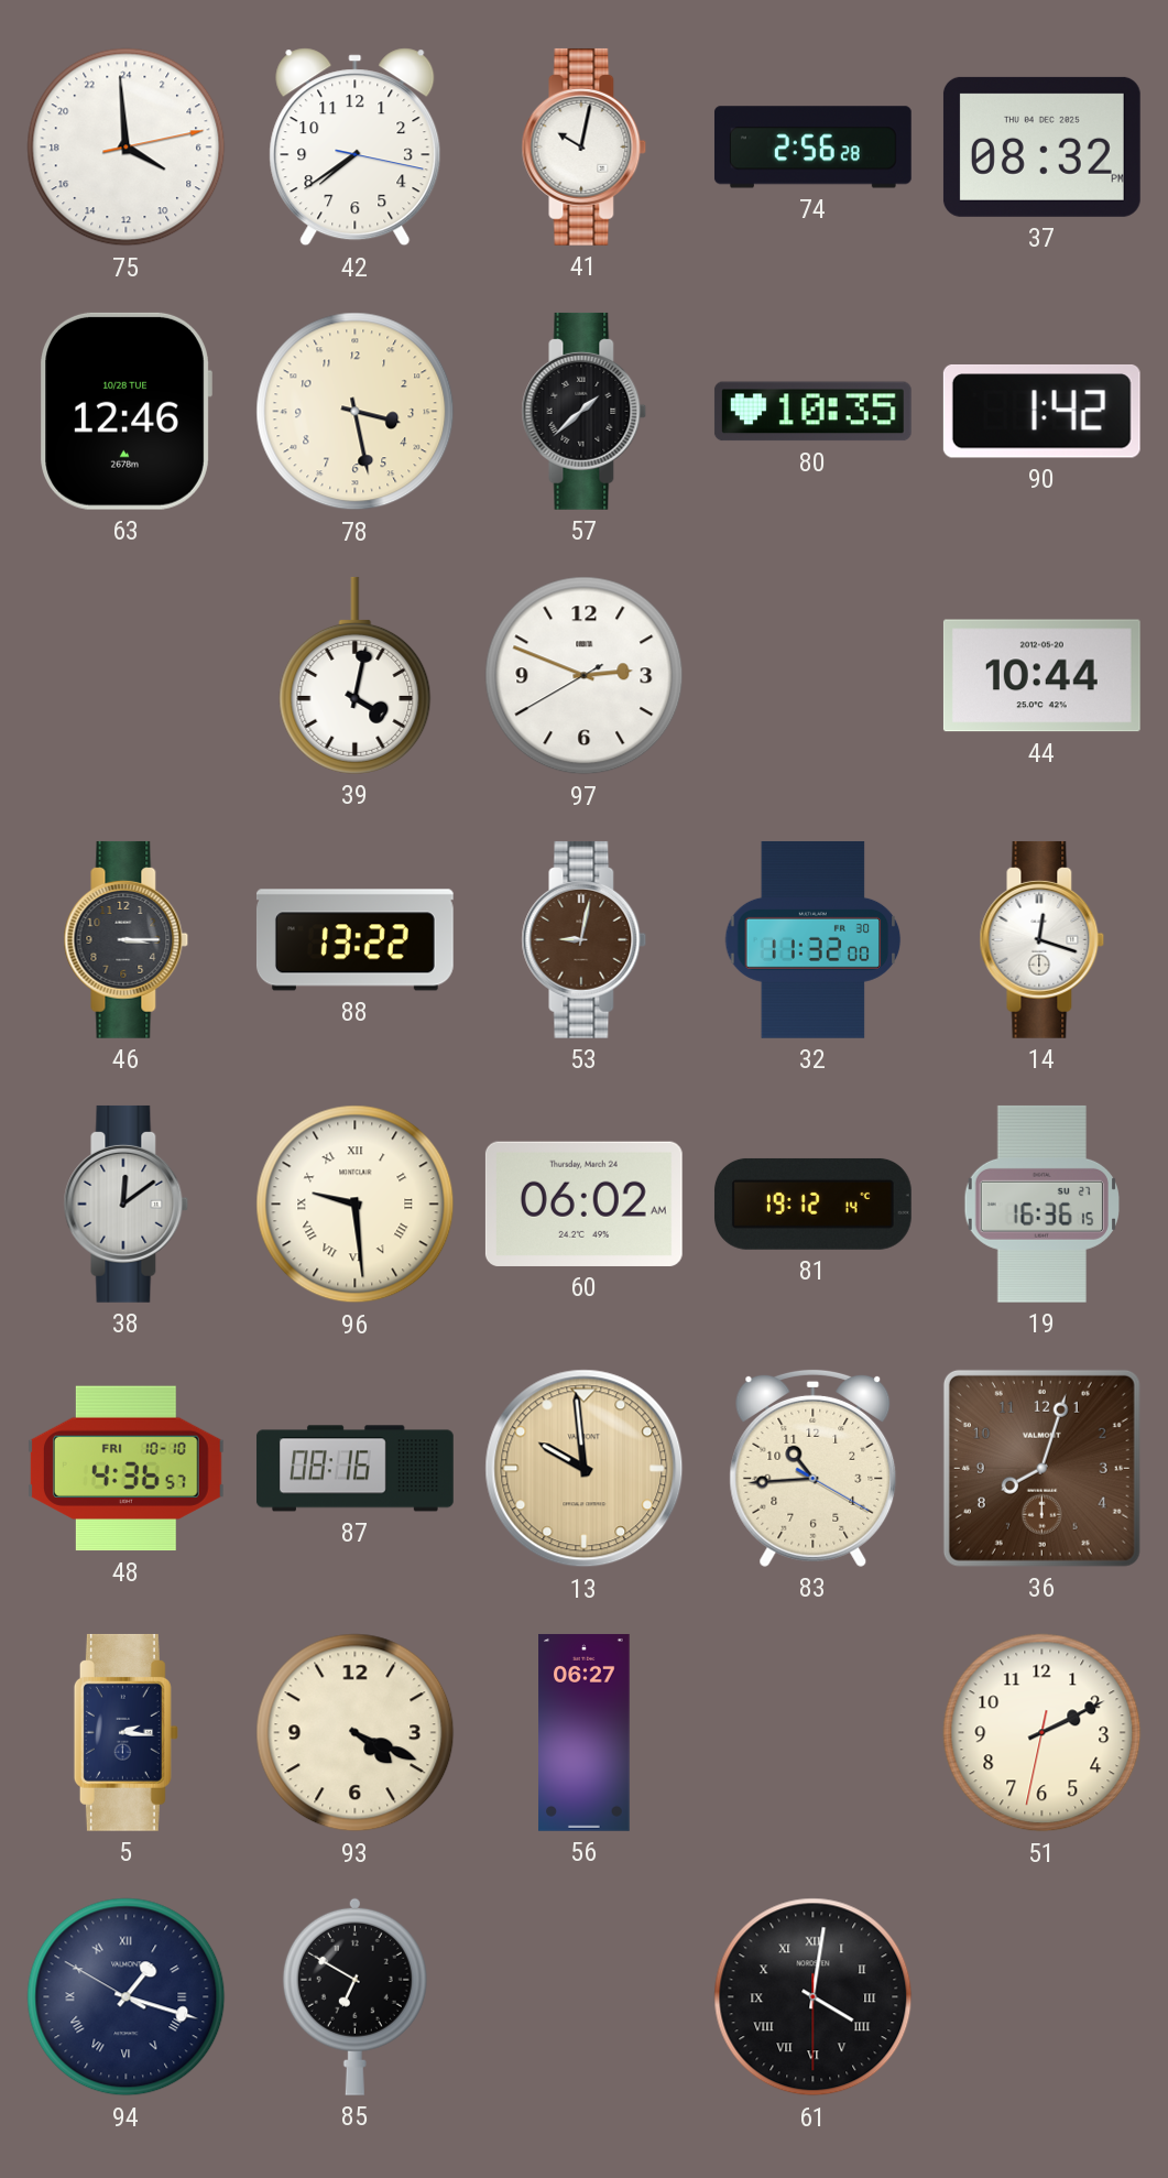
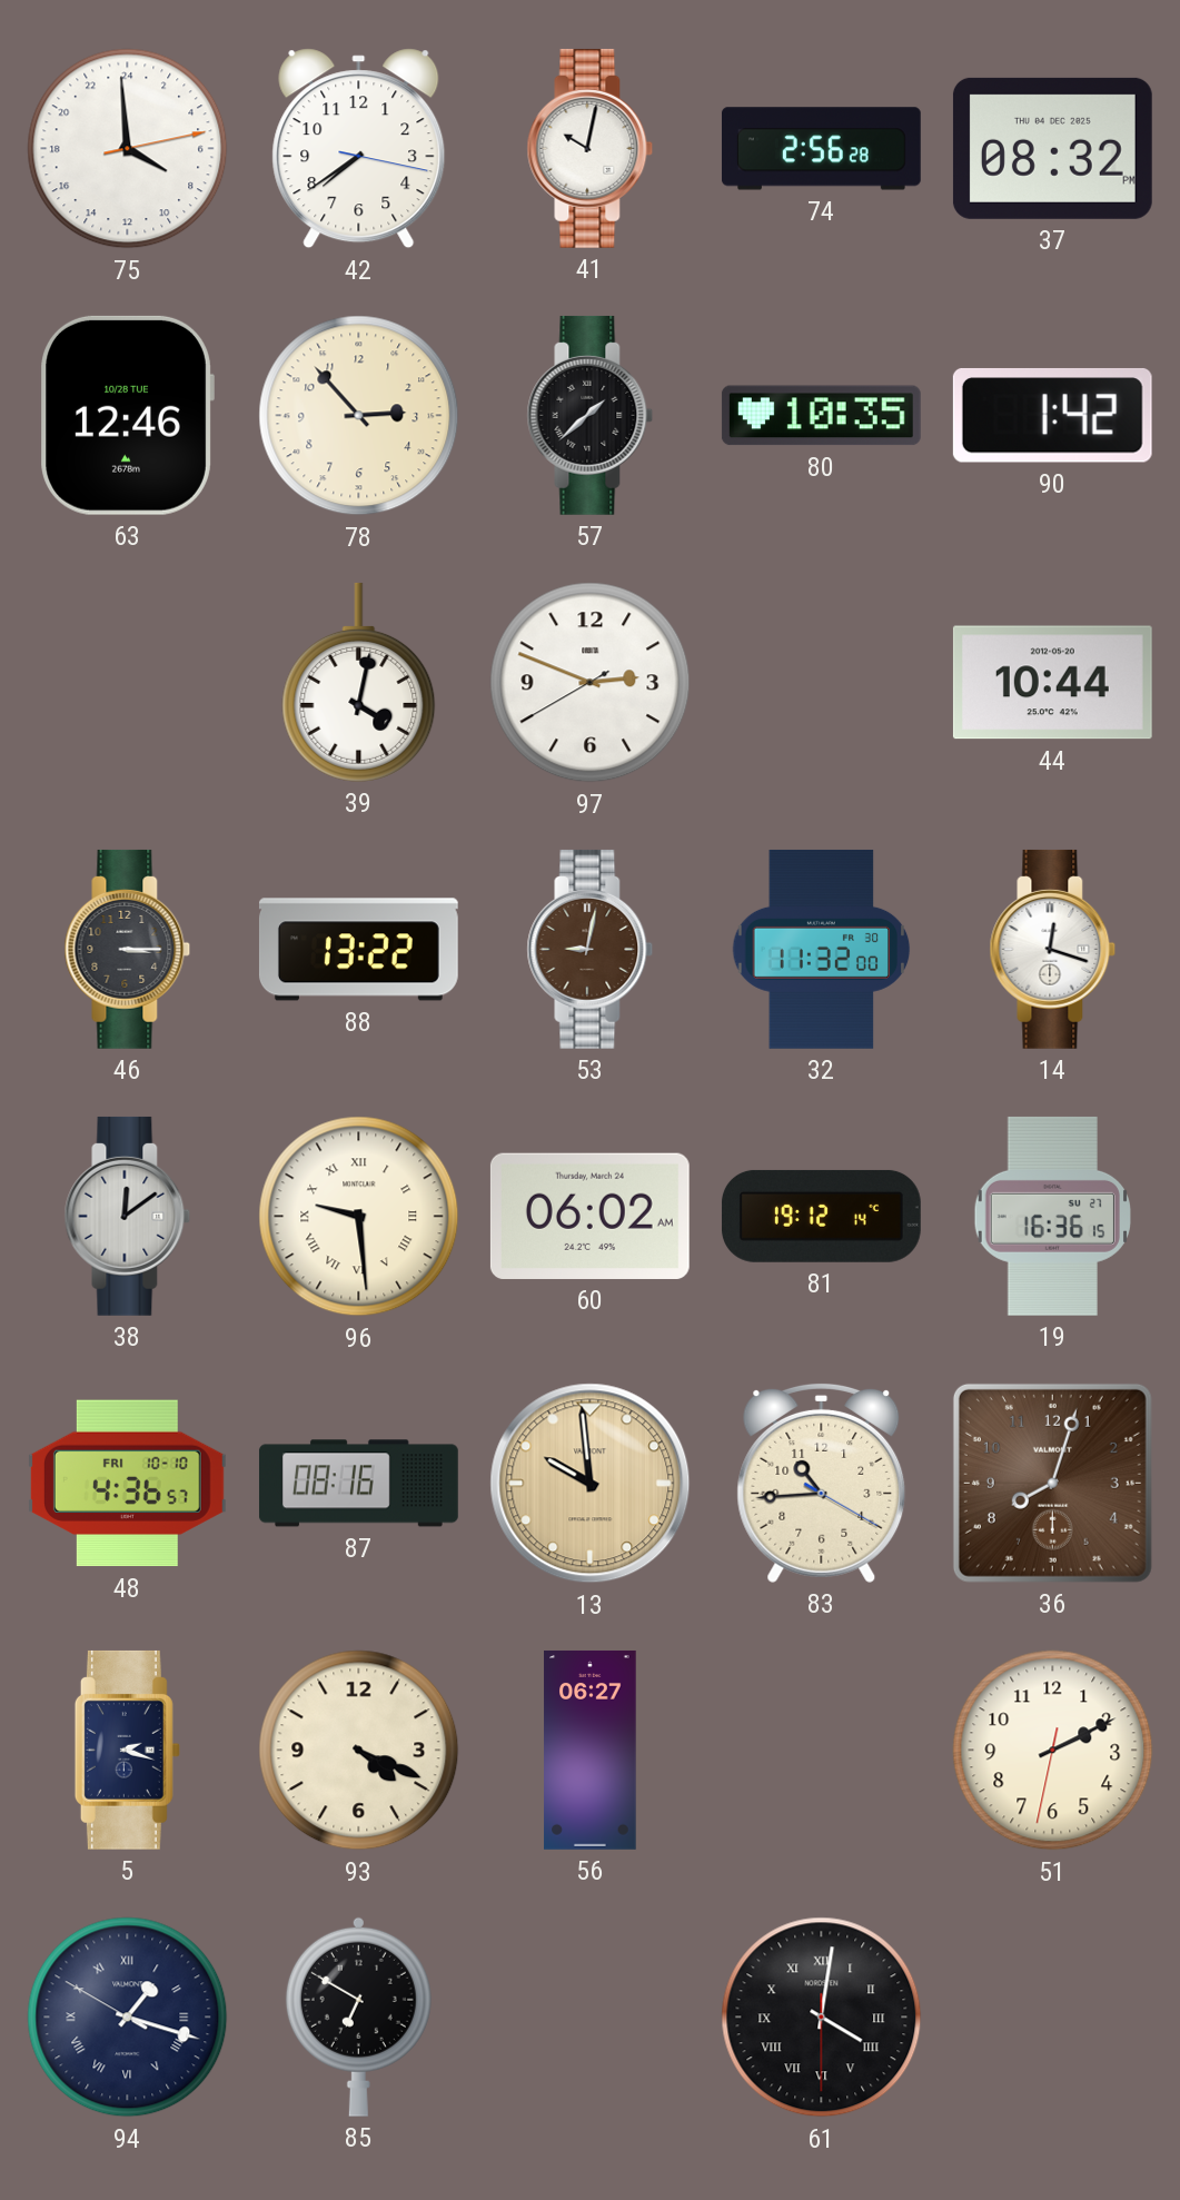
78: 3:28 -> 2:53
5: 2:16 -> 2:18
